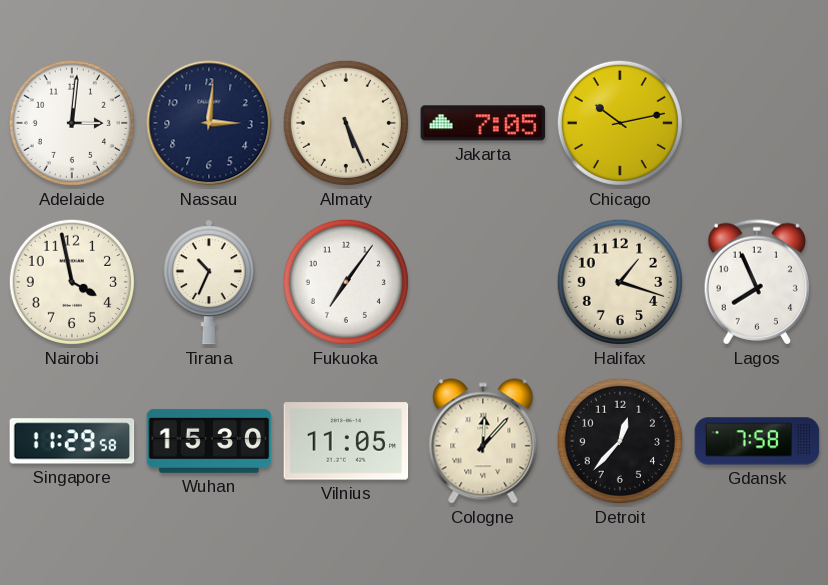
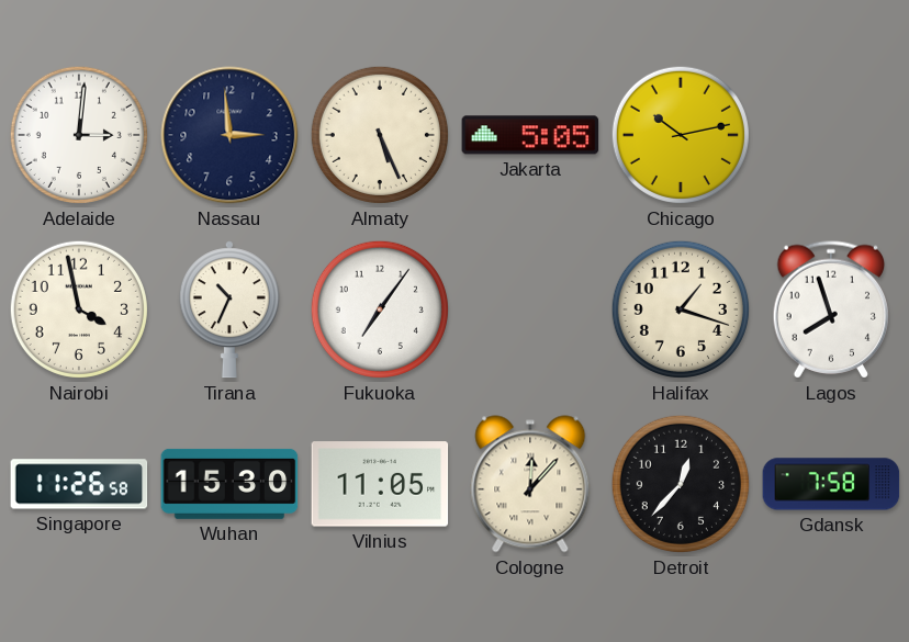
Nassau: 3:01 -> 2:59
Jakarta: 7:05 -> 5:05
Lagos: 7:56 -> 7:57
Singapore: 11:29 -> 11:26
